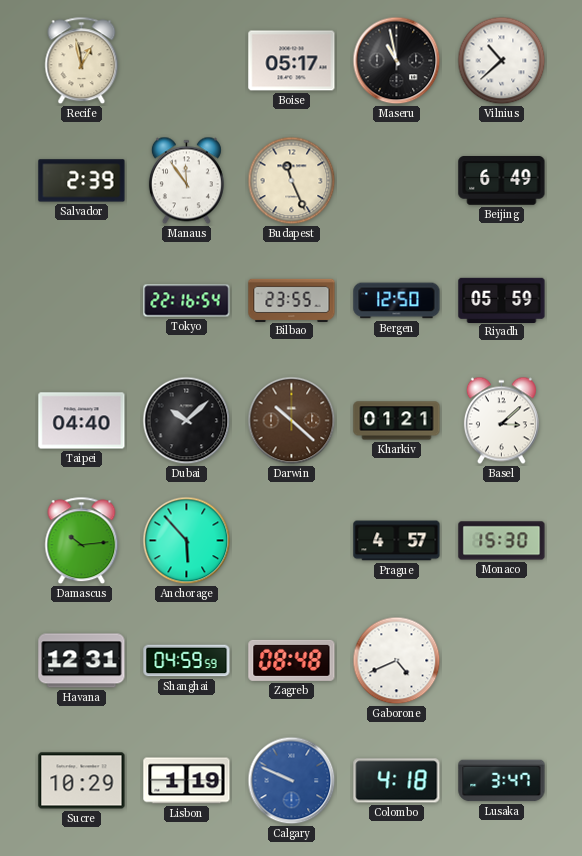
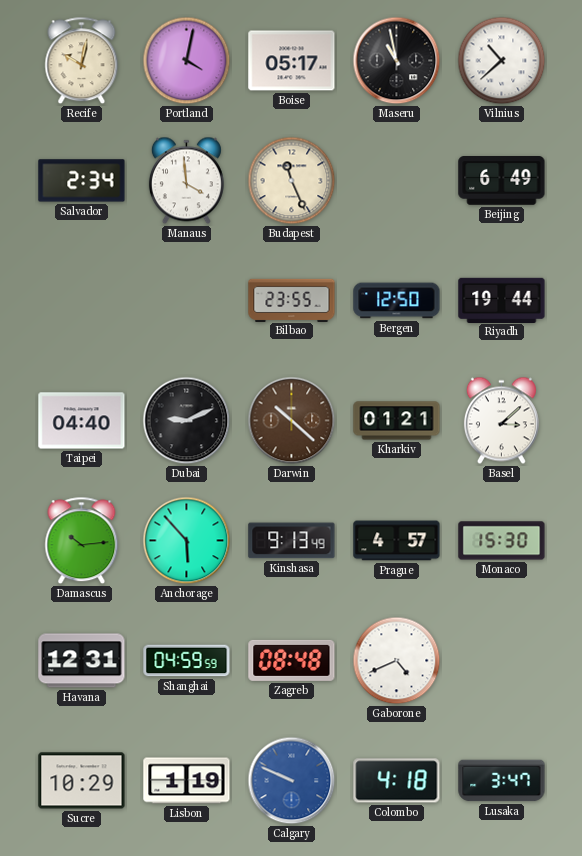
Recife: 12:58 -> 10:02
Portland: none -> 4:02
Salvador: 2:39 -> 2:34
Manaus: 11:54 -> 3:59
Tokyo: 22:16 -> none
Riyadh: 05:59 -> 19:44
Dubai: 10:08 -> 9:11
Kinshasa: none -> 9:13
